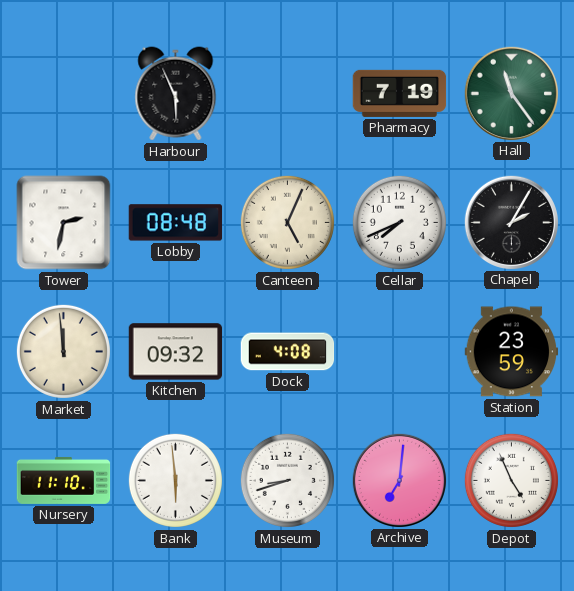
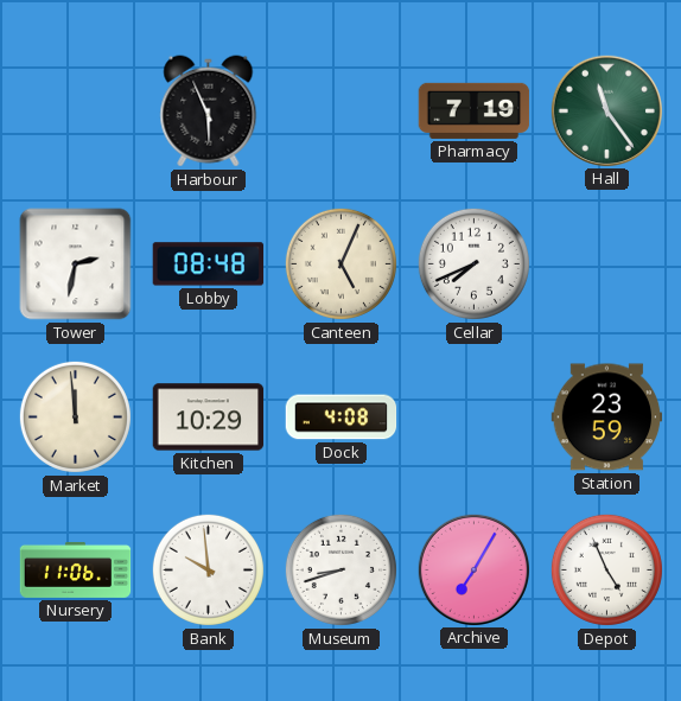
Chapel: 2:05 -> none
Kitchen: 09:32 -> 10:29
Nursery: 11:10 -> 11:06
Bank: 5:59 -> 9:59
Archive: 7:01 -> 7:05
